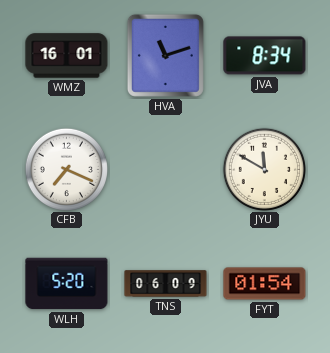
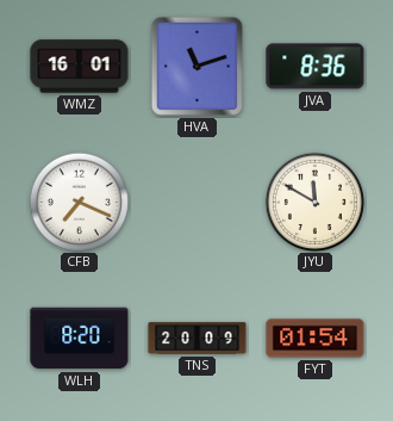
JVA: 8:34 -> 8:36
WLH: 5:20 -> 8:20
TNS: 06:09 -> 20:09
